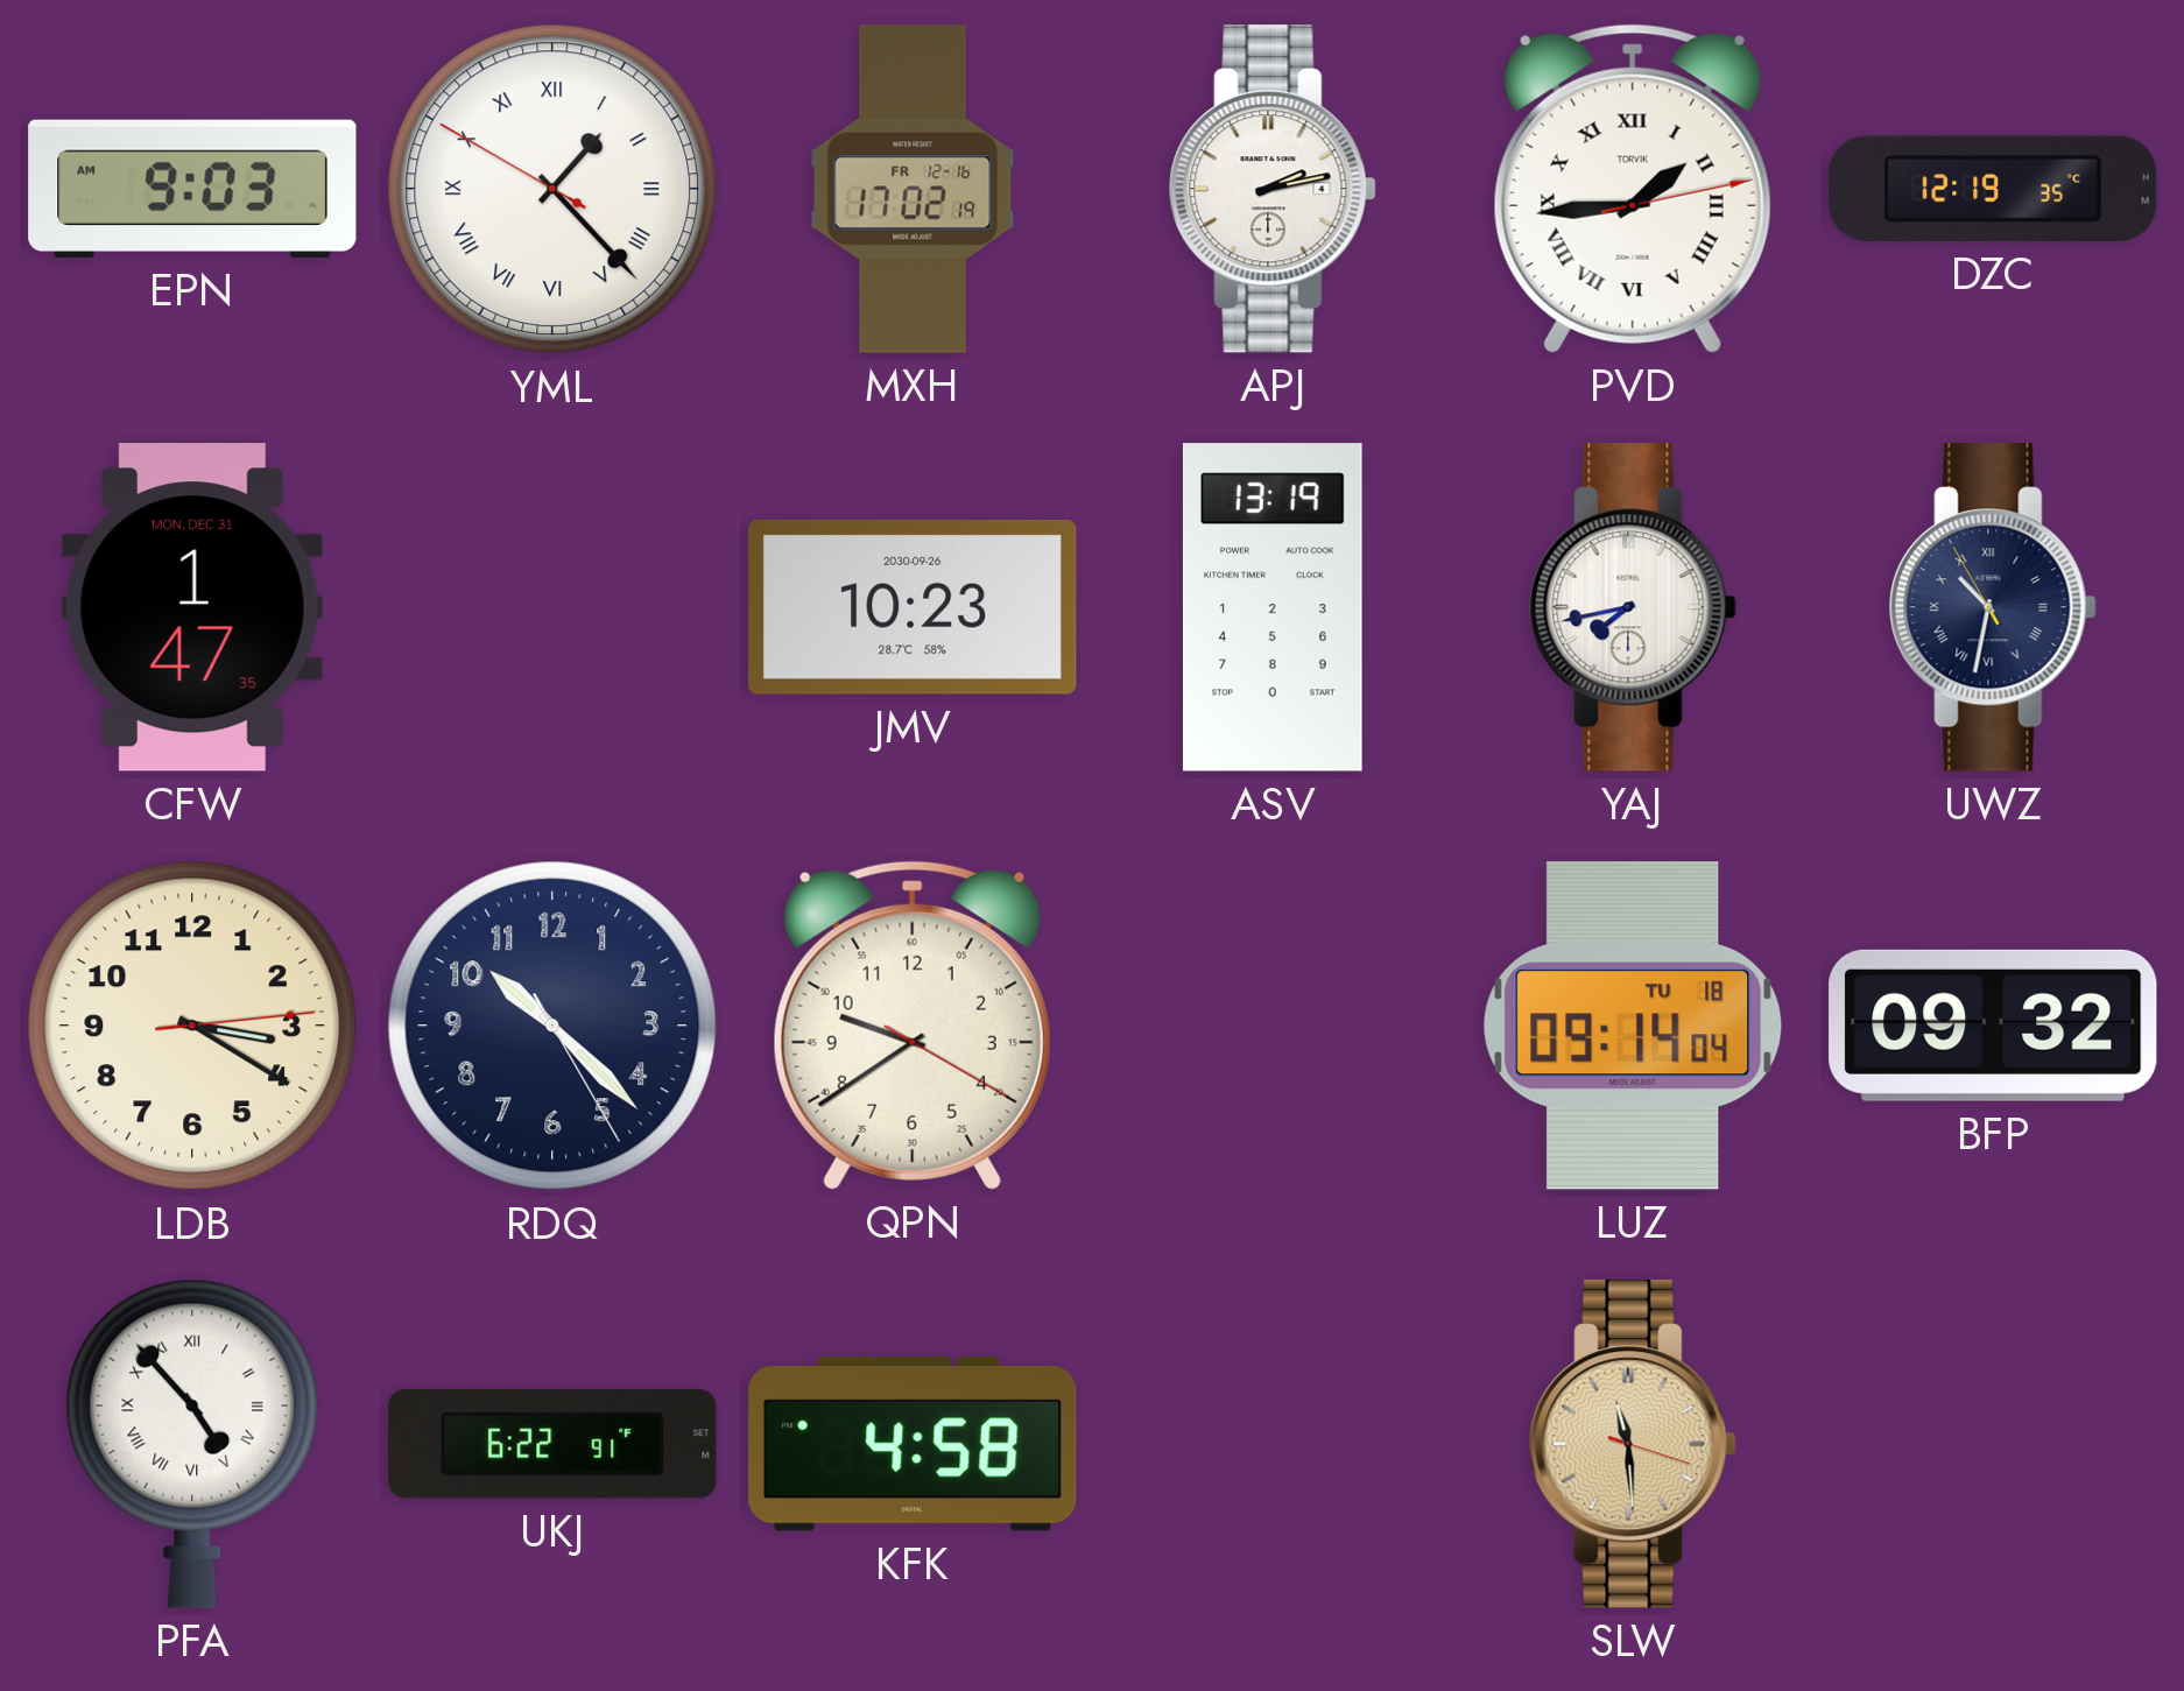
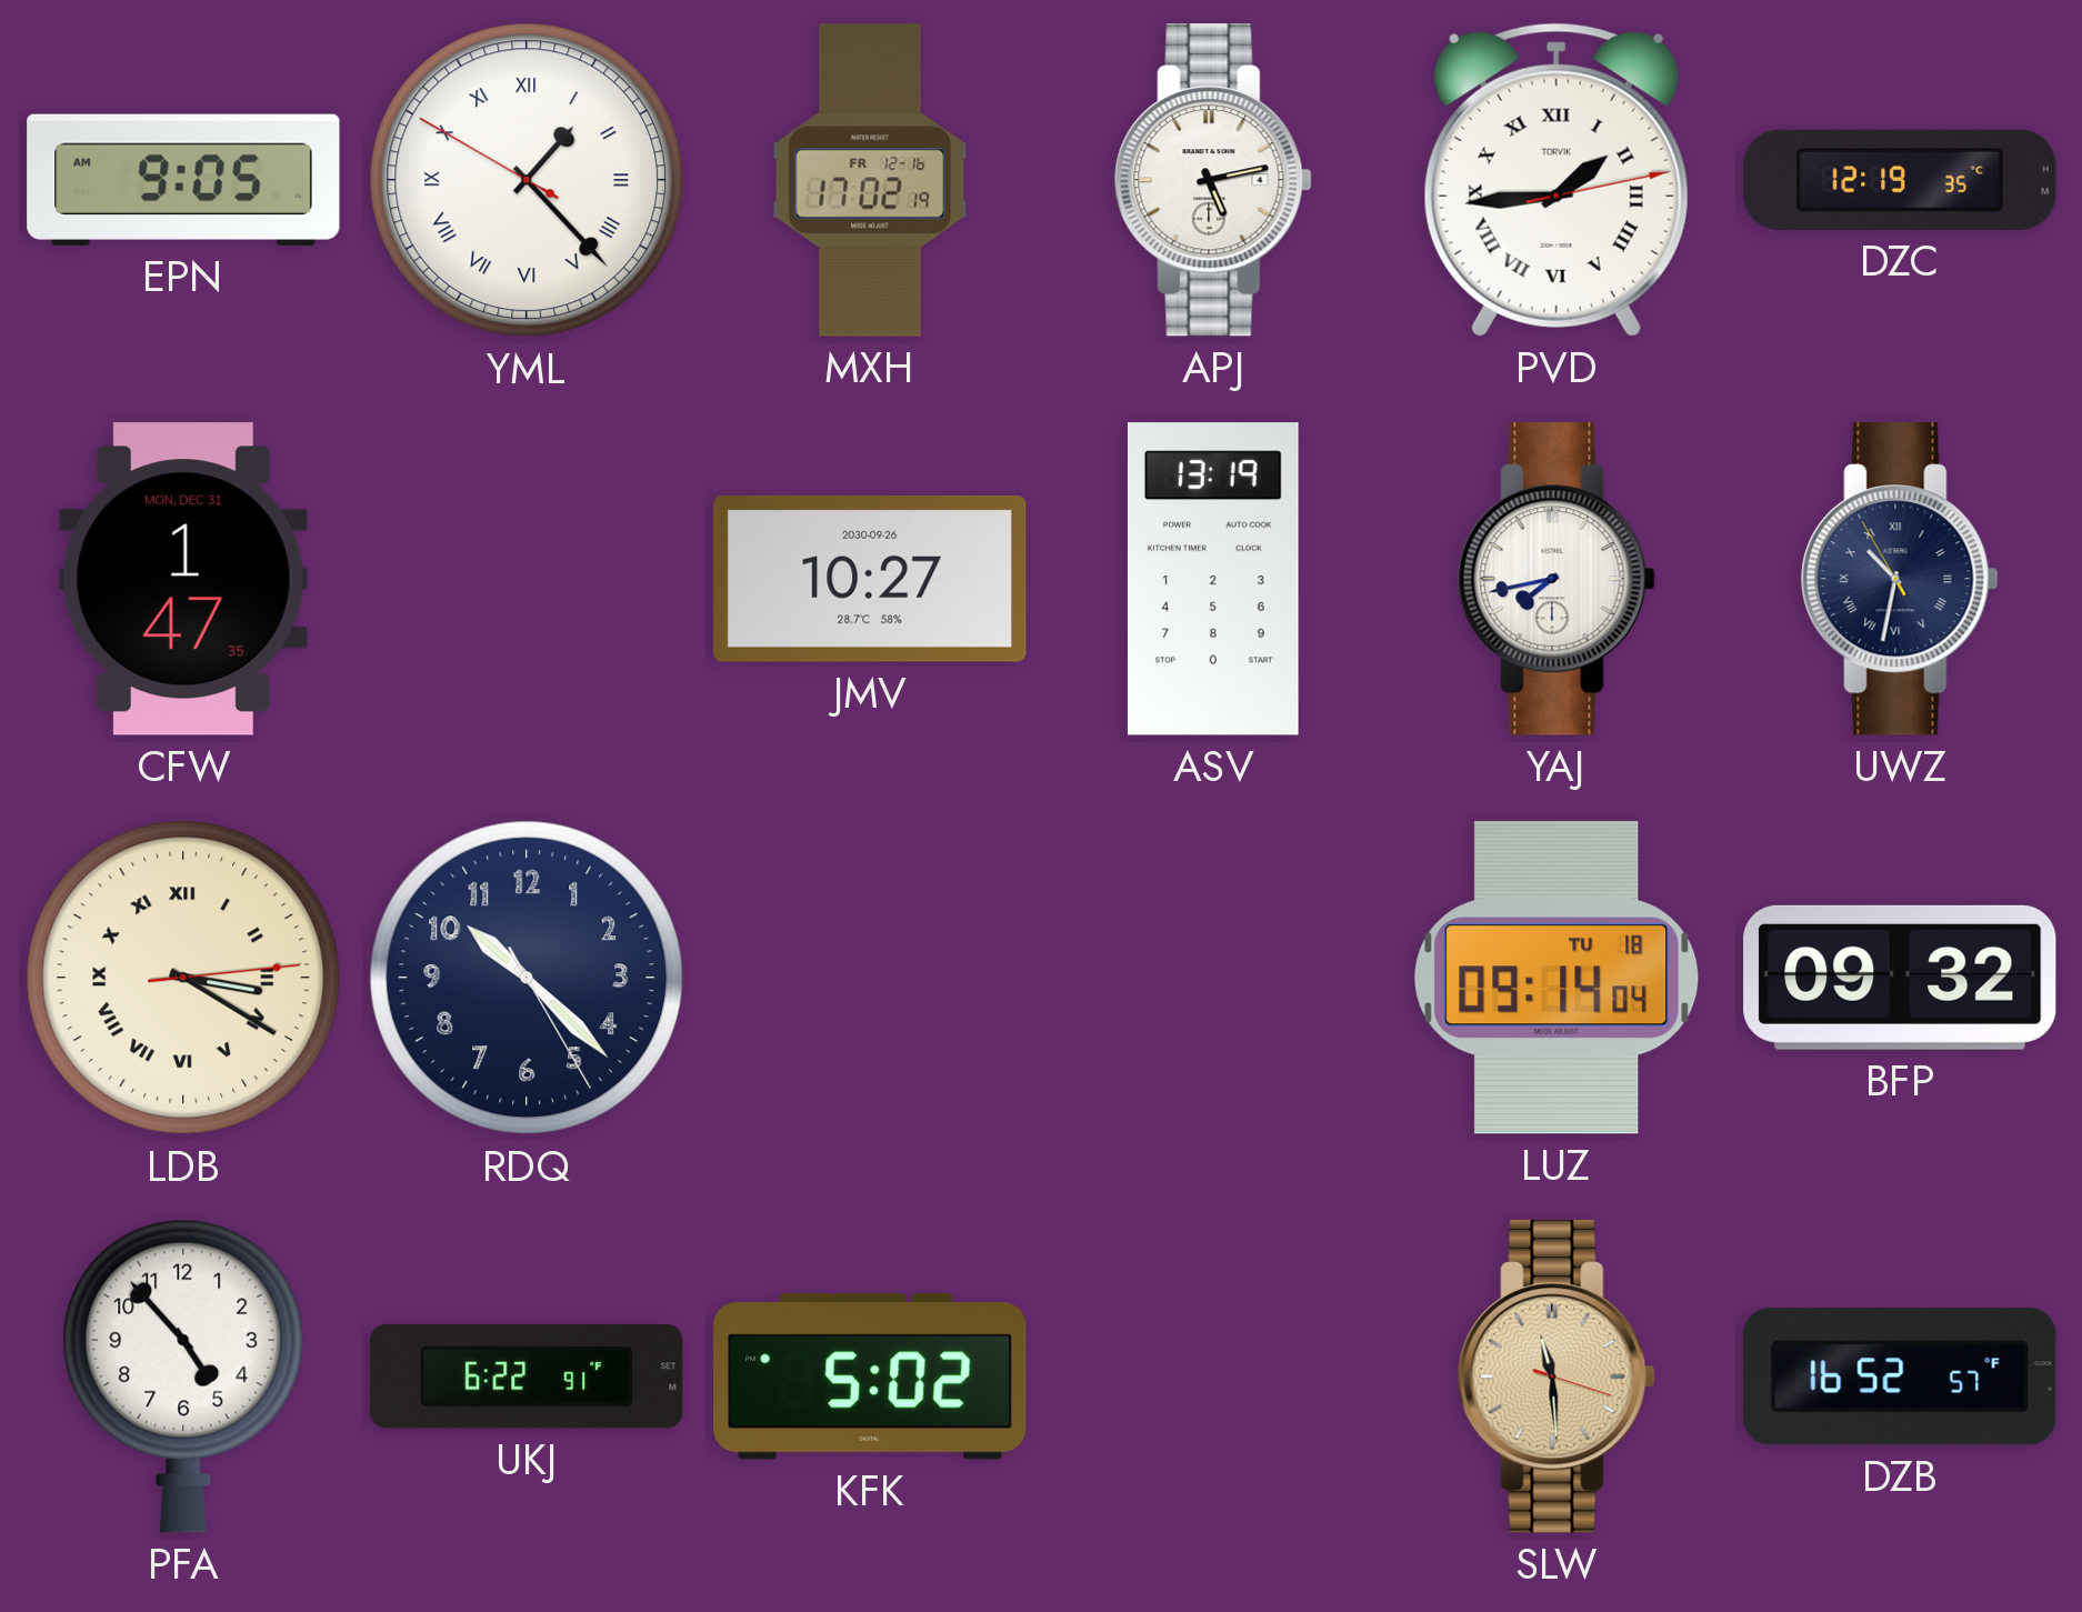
EPN: 9:03 -> 9:05
APJ: 2:13 -> 5:13
JMV: 10:23 -> 10:27
LDB numerals: Arabic -> Roman
QPN: 9:39 -> none
PFA numerals: Roman -> Arabic
KFK: 4:58 -> 5:02
DZB: none -> 16:52
